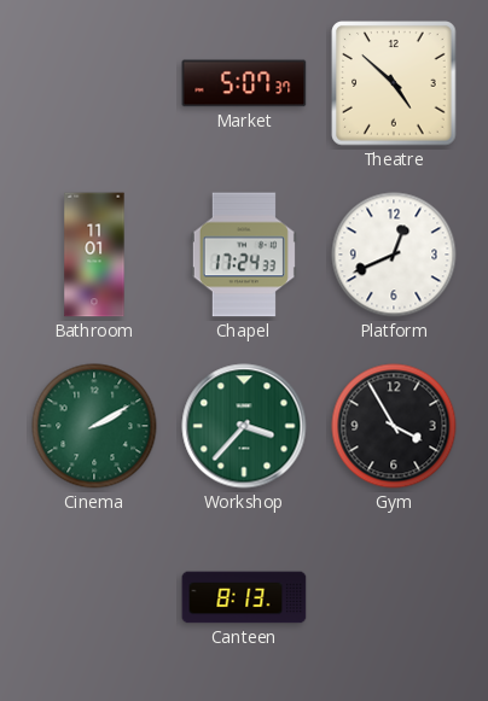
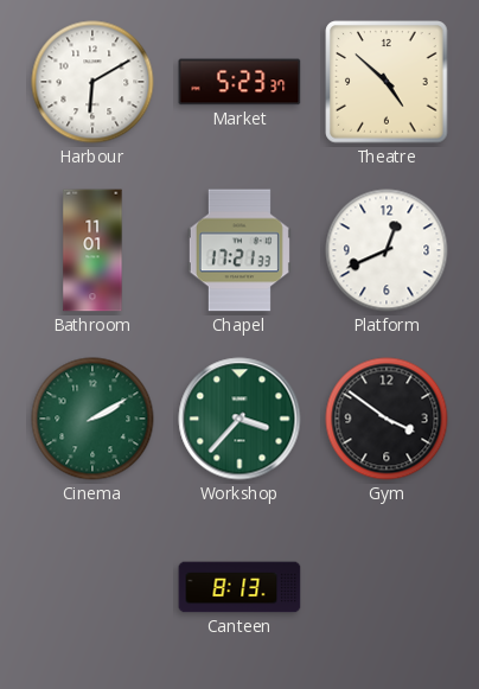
Harbour: none -> 6:10
Market: 5:07 -> 5:23
Chapel: 17:24 -> 17:21
Gym: 3:55 -> 3:51
